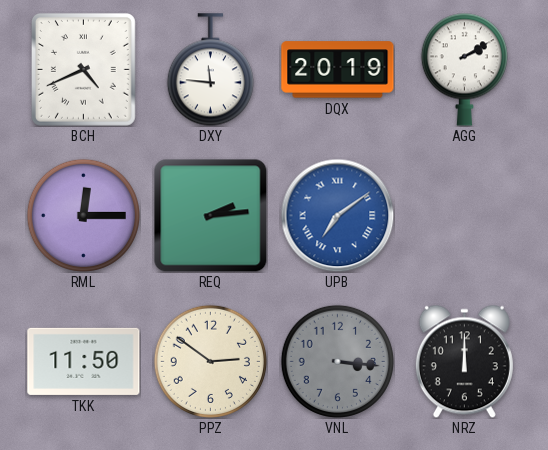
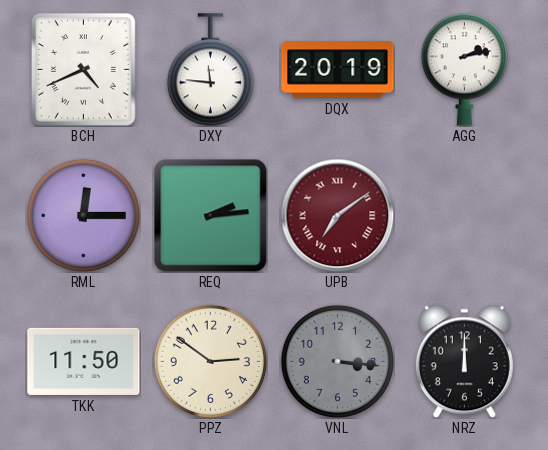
AGG: 2:10 -> 2:13
UPB dial: blue -> burgundy
